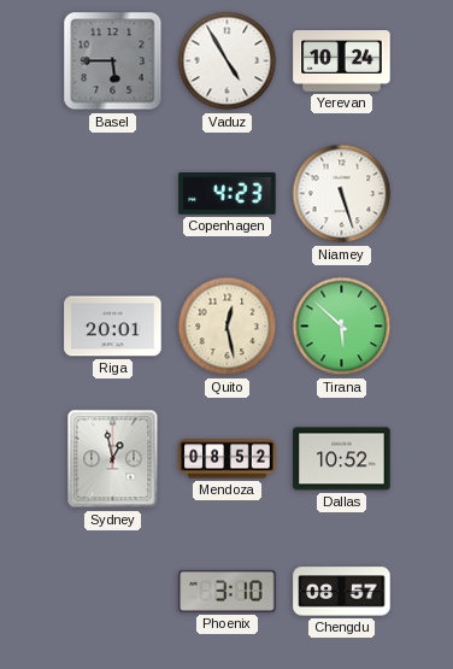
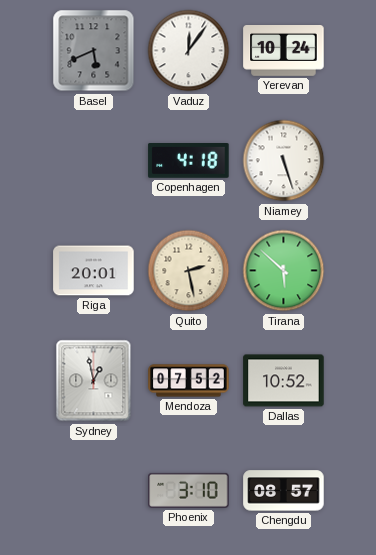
Basel: 5:45 -> 5:41
Vaduz: 4:55 -> 12:06
Copenhagen: 4:23 -> 4:18
Quito: 12:28 -> 2:28
Mendoza: 08:52 -> 07:52
